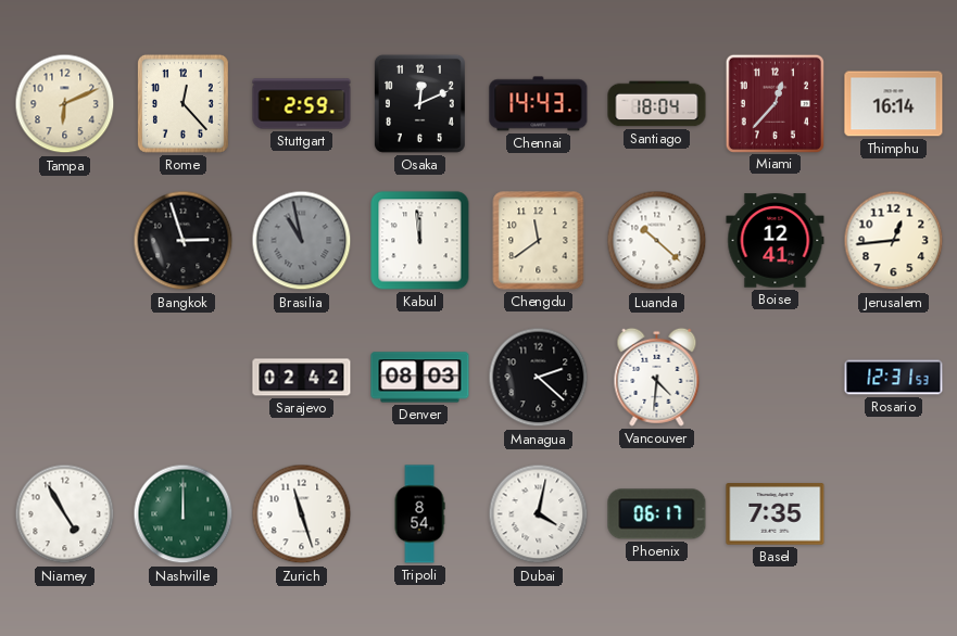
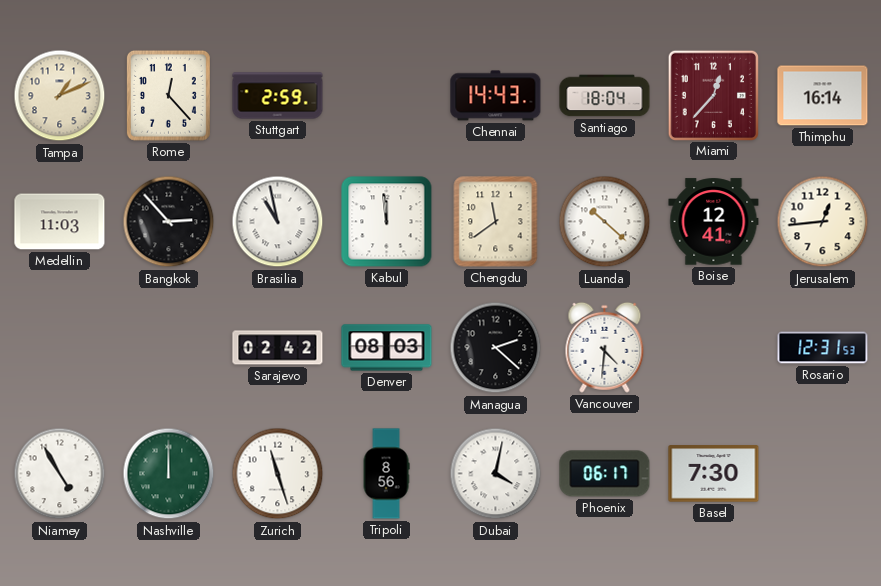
Tampa: 6:11 -> 1:11
Osaka: 12:11 -> none
Medellin: none -> 11:03
Bangkok: 2:57 -> 2:53
Brasilia dial: grey -> white
Tripoli: 8:54 -> 8:56
Basel: 7:35 -> 7:30
